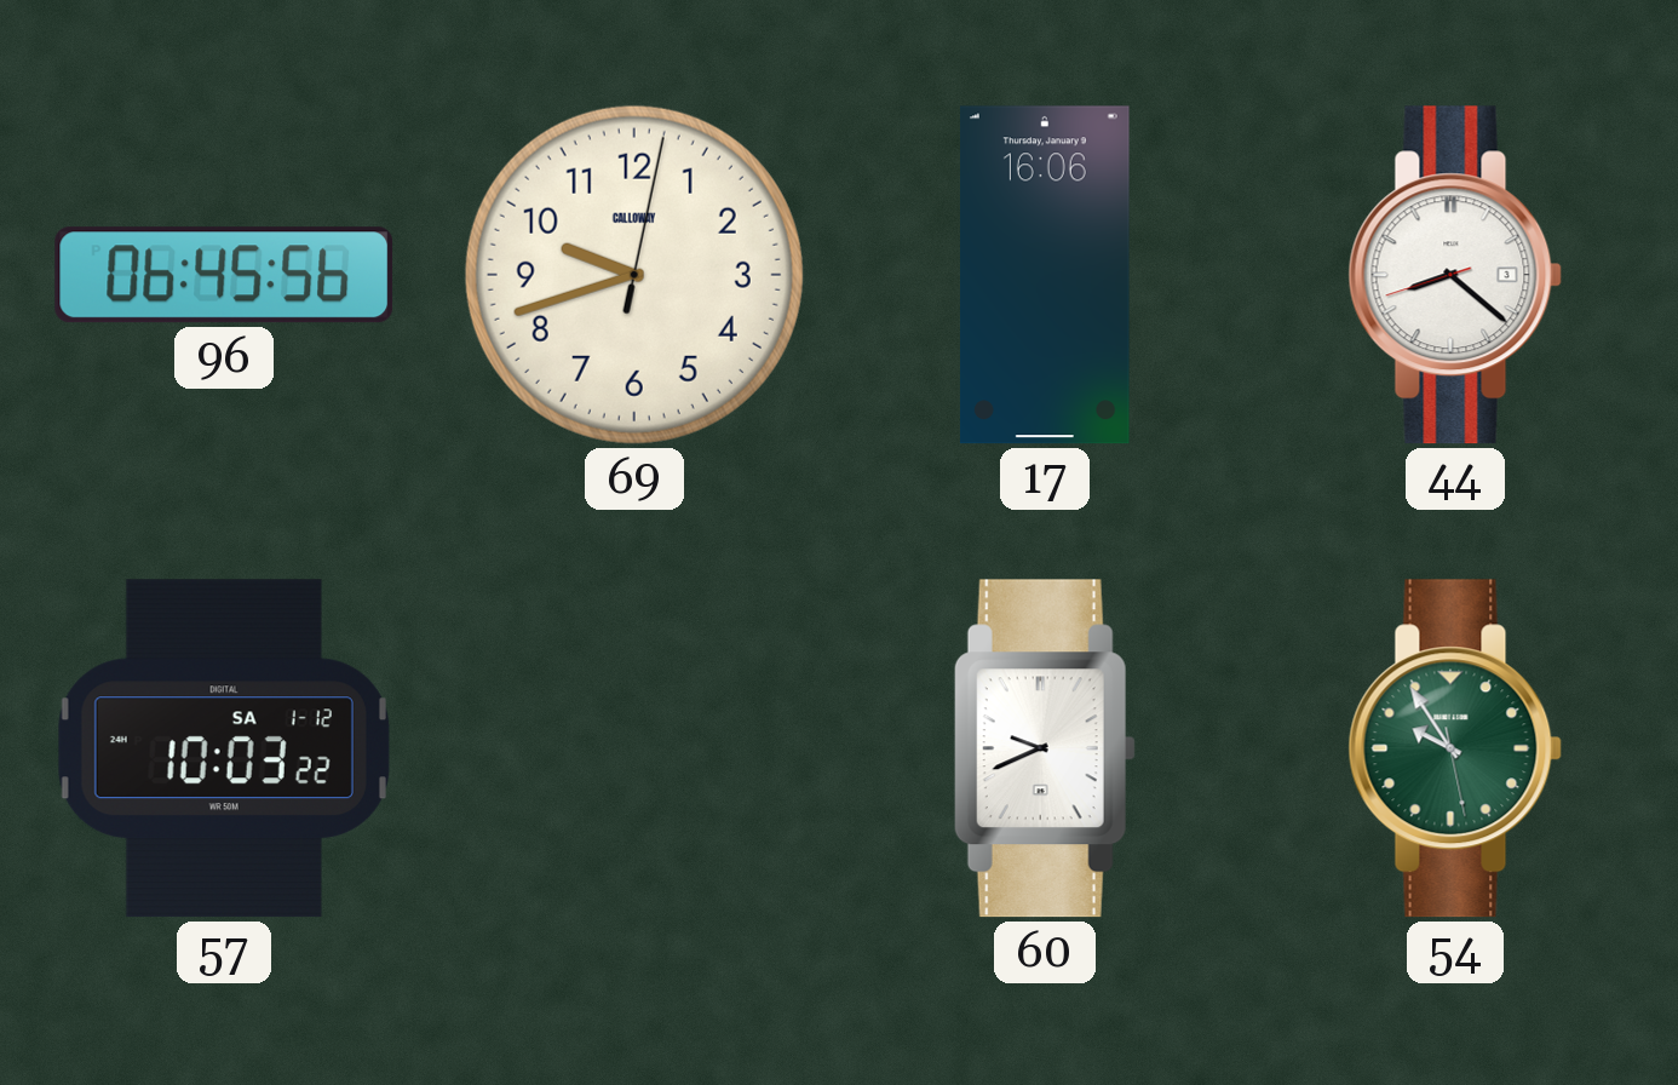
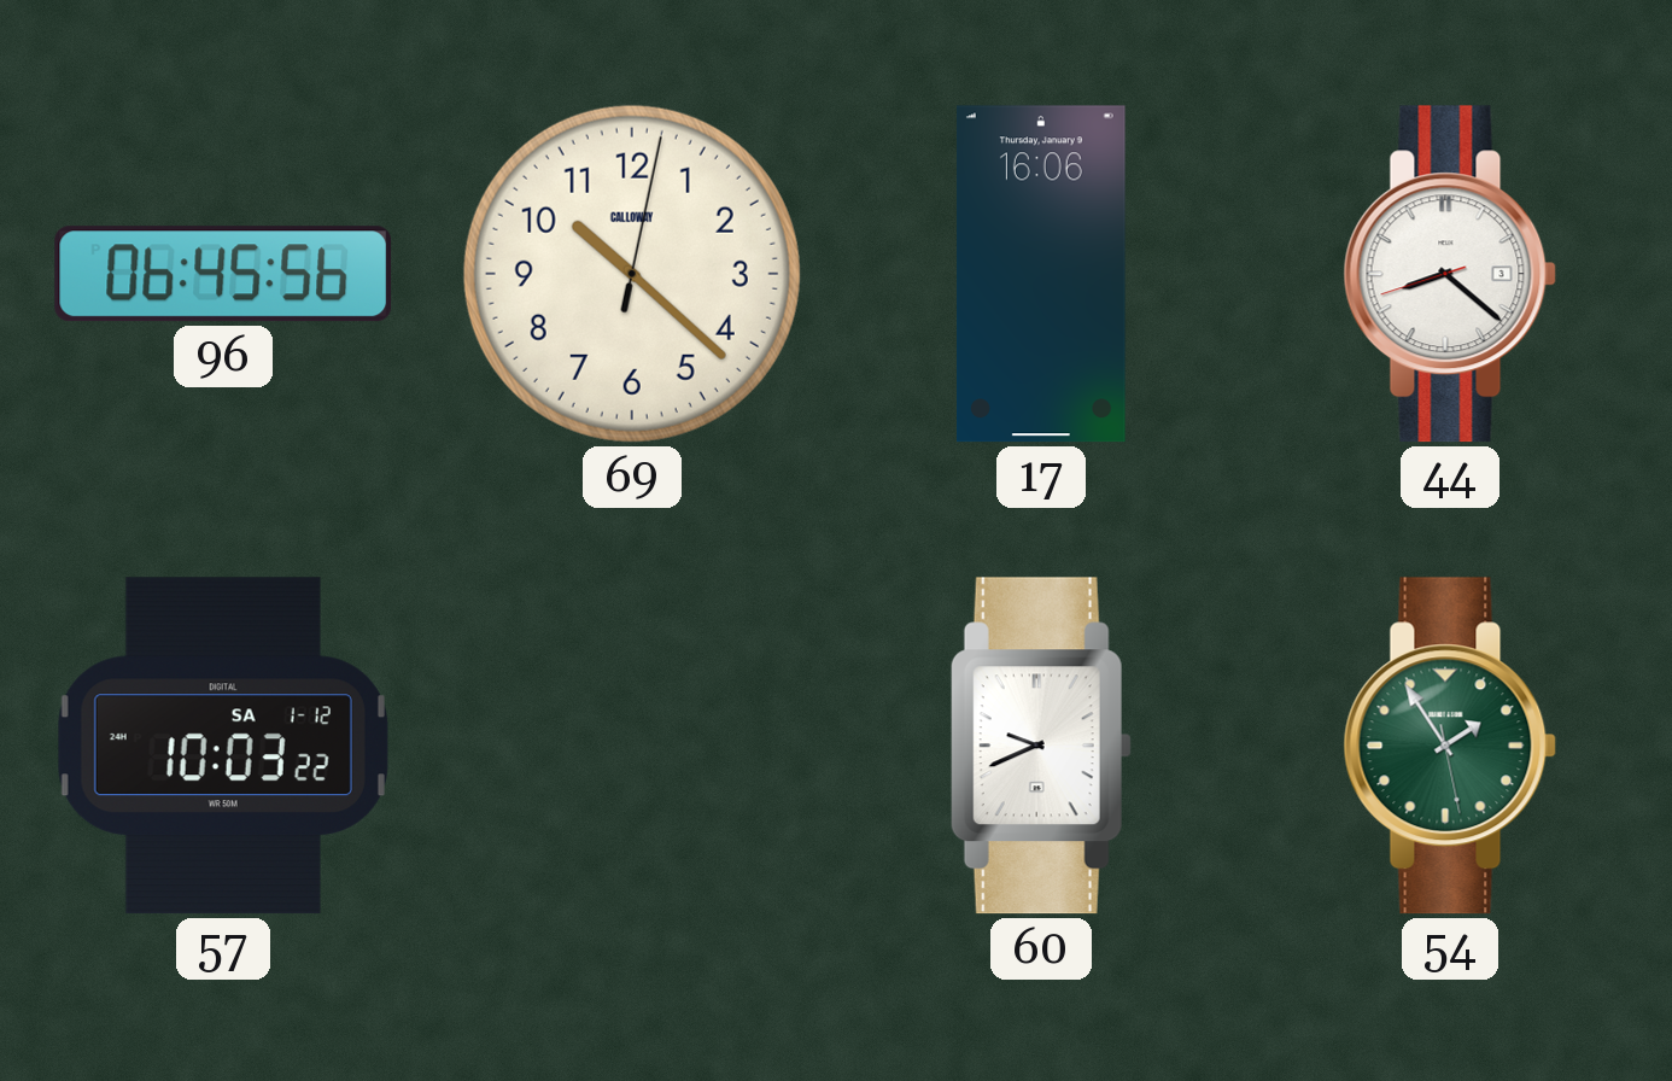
69: 9:42 -> 10:22
54: 9:54 -> 1:54
